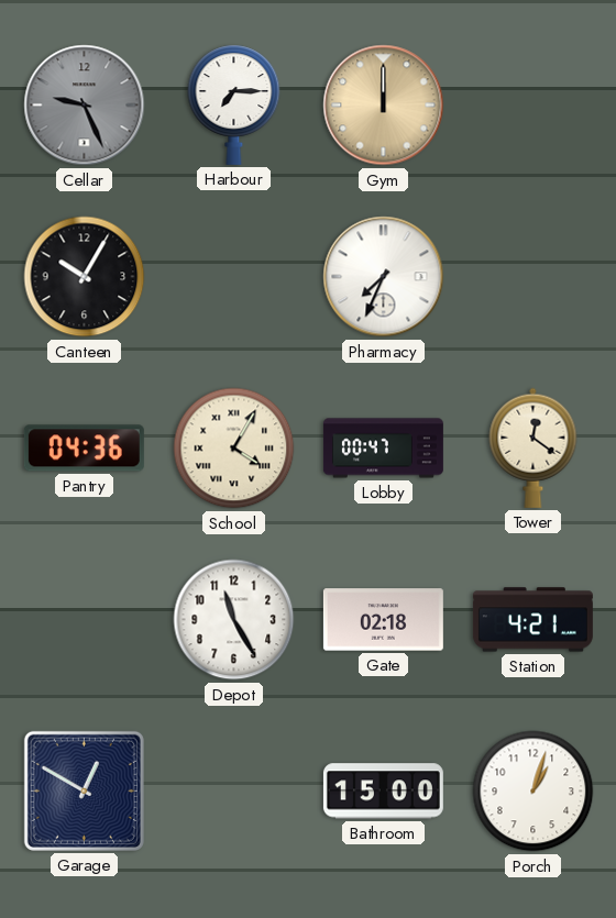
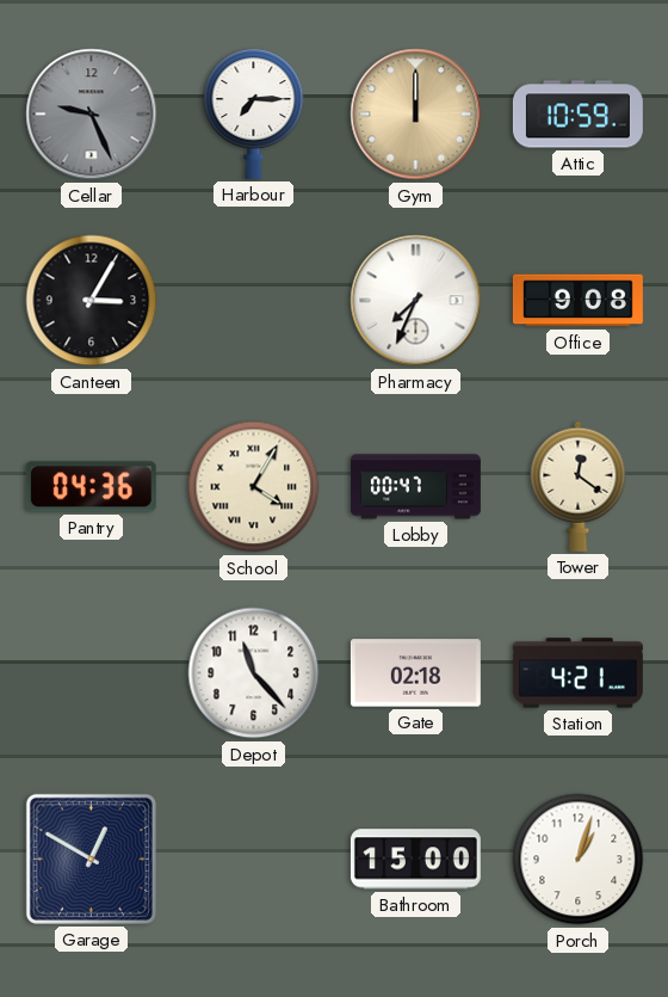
Attic: none -> 10:59
Canteen: 10:05 -> 3:05
Office: none -> 9:08
Depot: 11:25 -> 11:23
